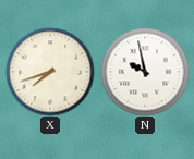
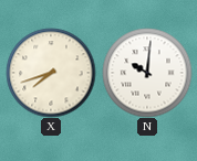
N: 9:58 -> 10:01
